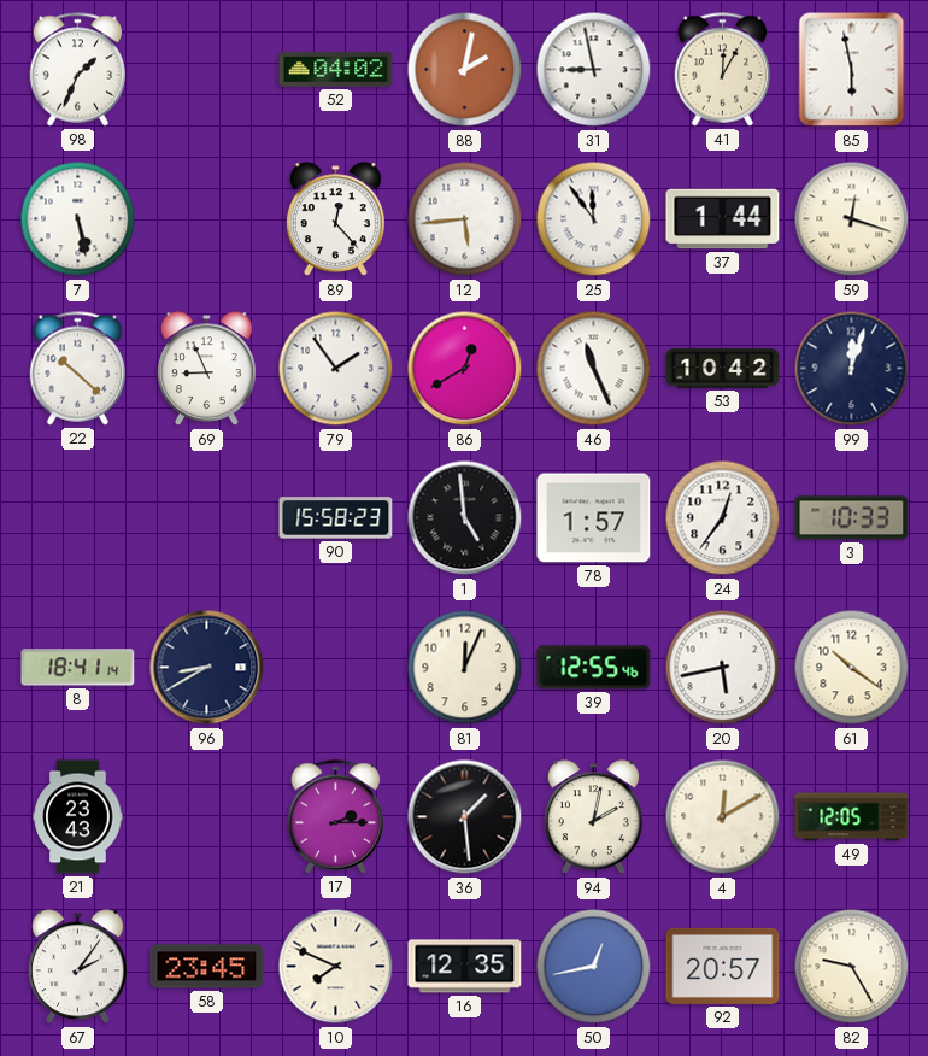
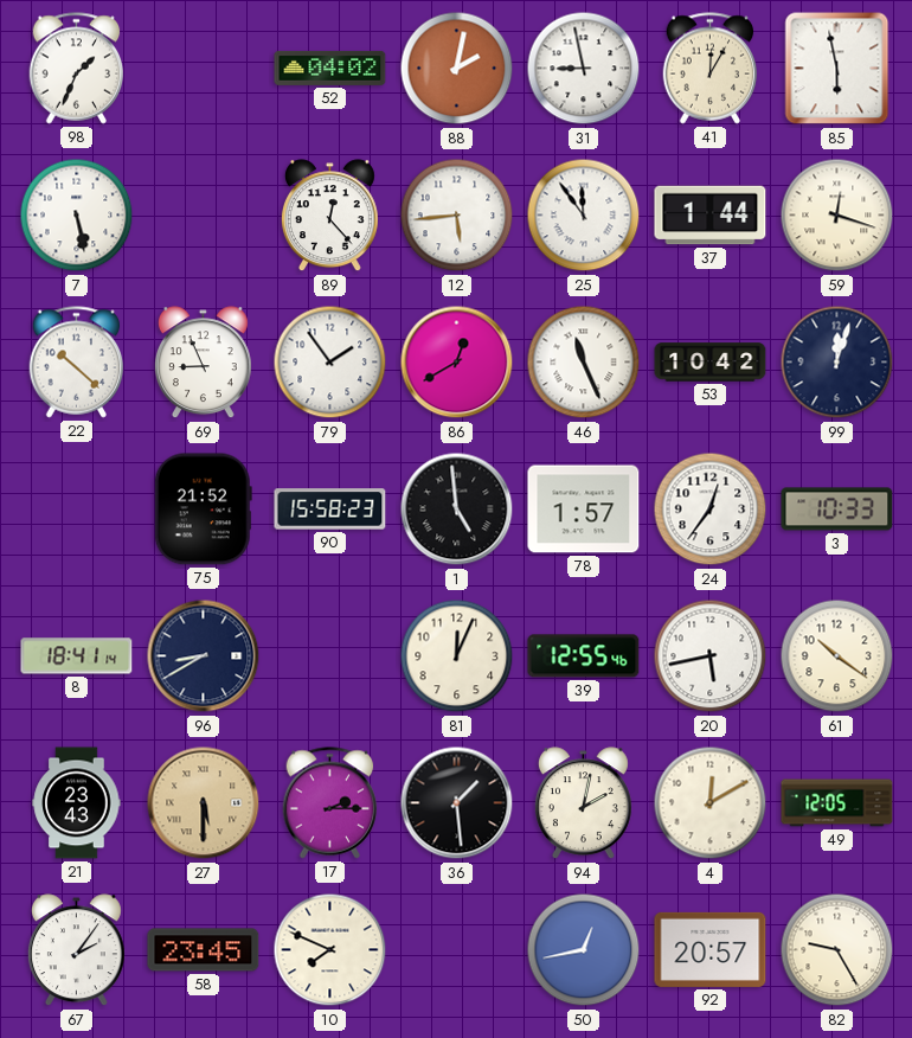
75: none -> 21:52
27: none -> 5:30
16: 12:35 -> none
